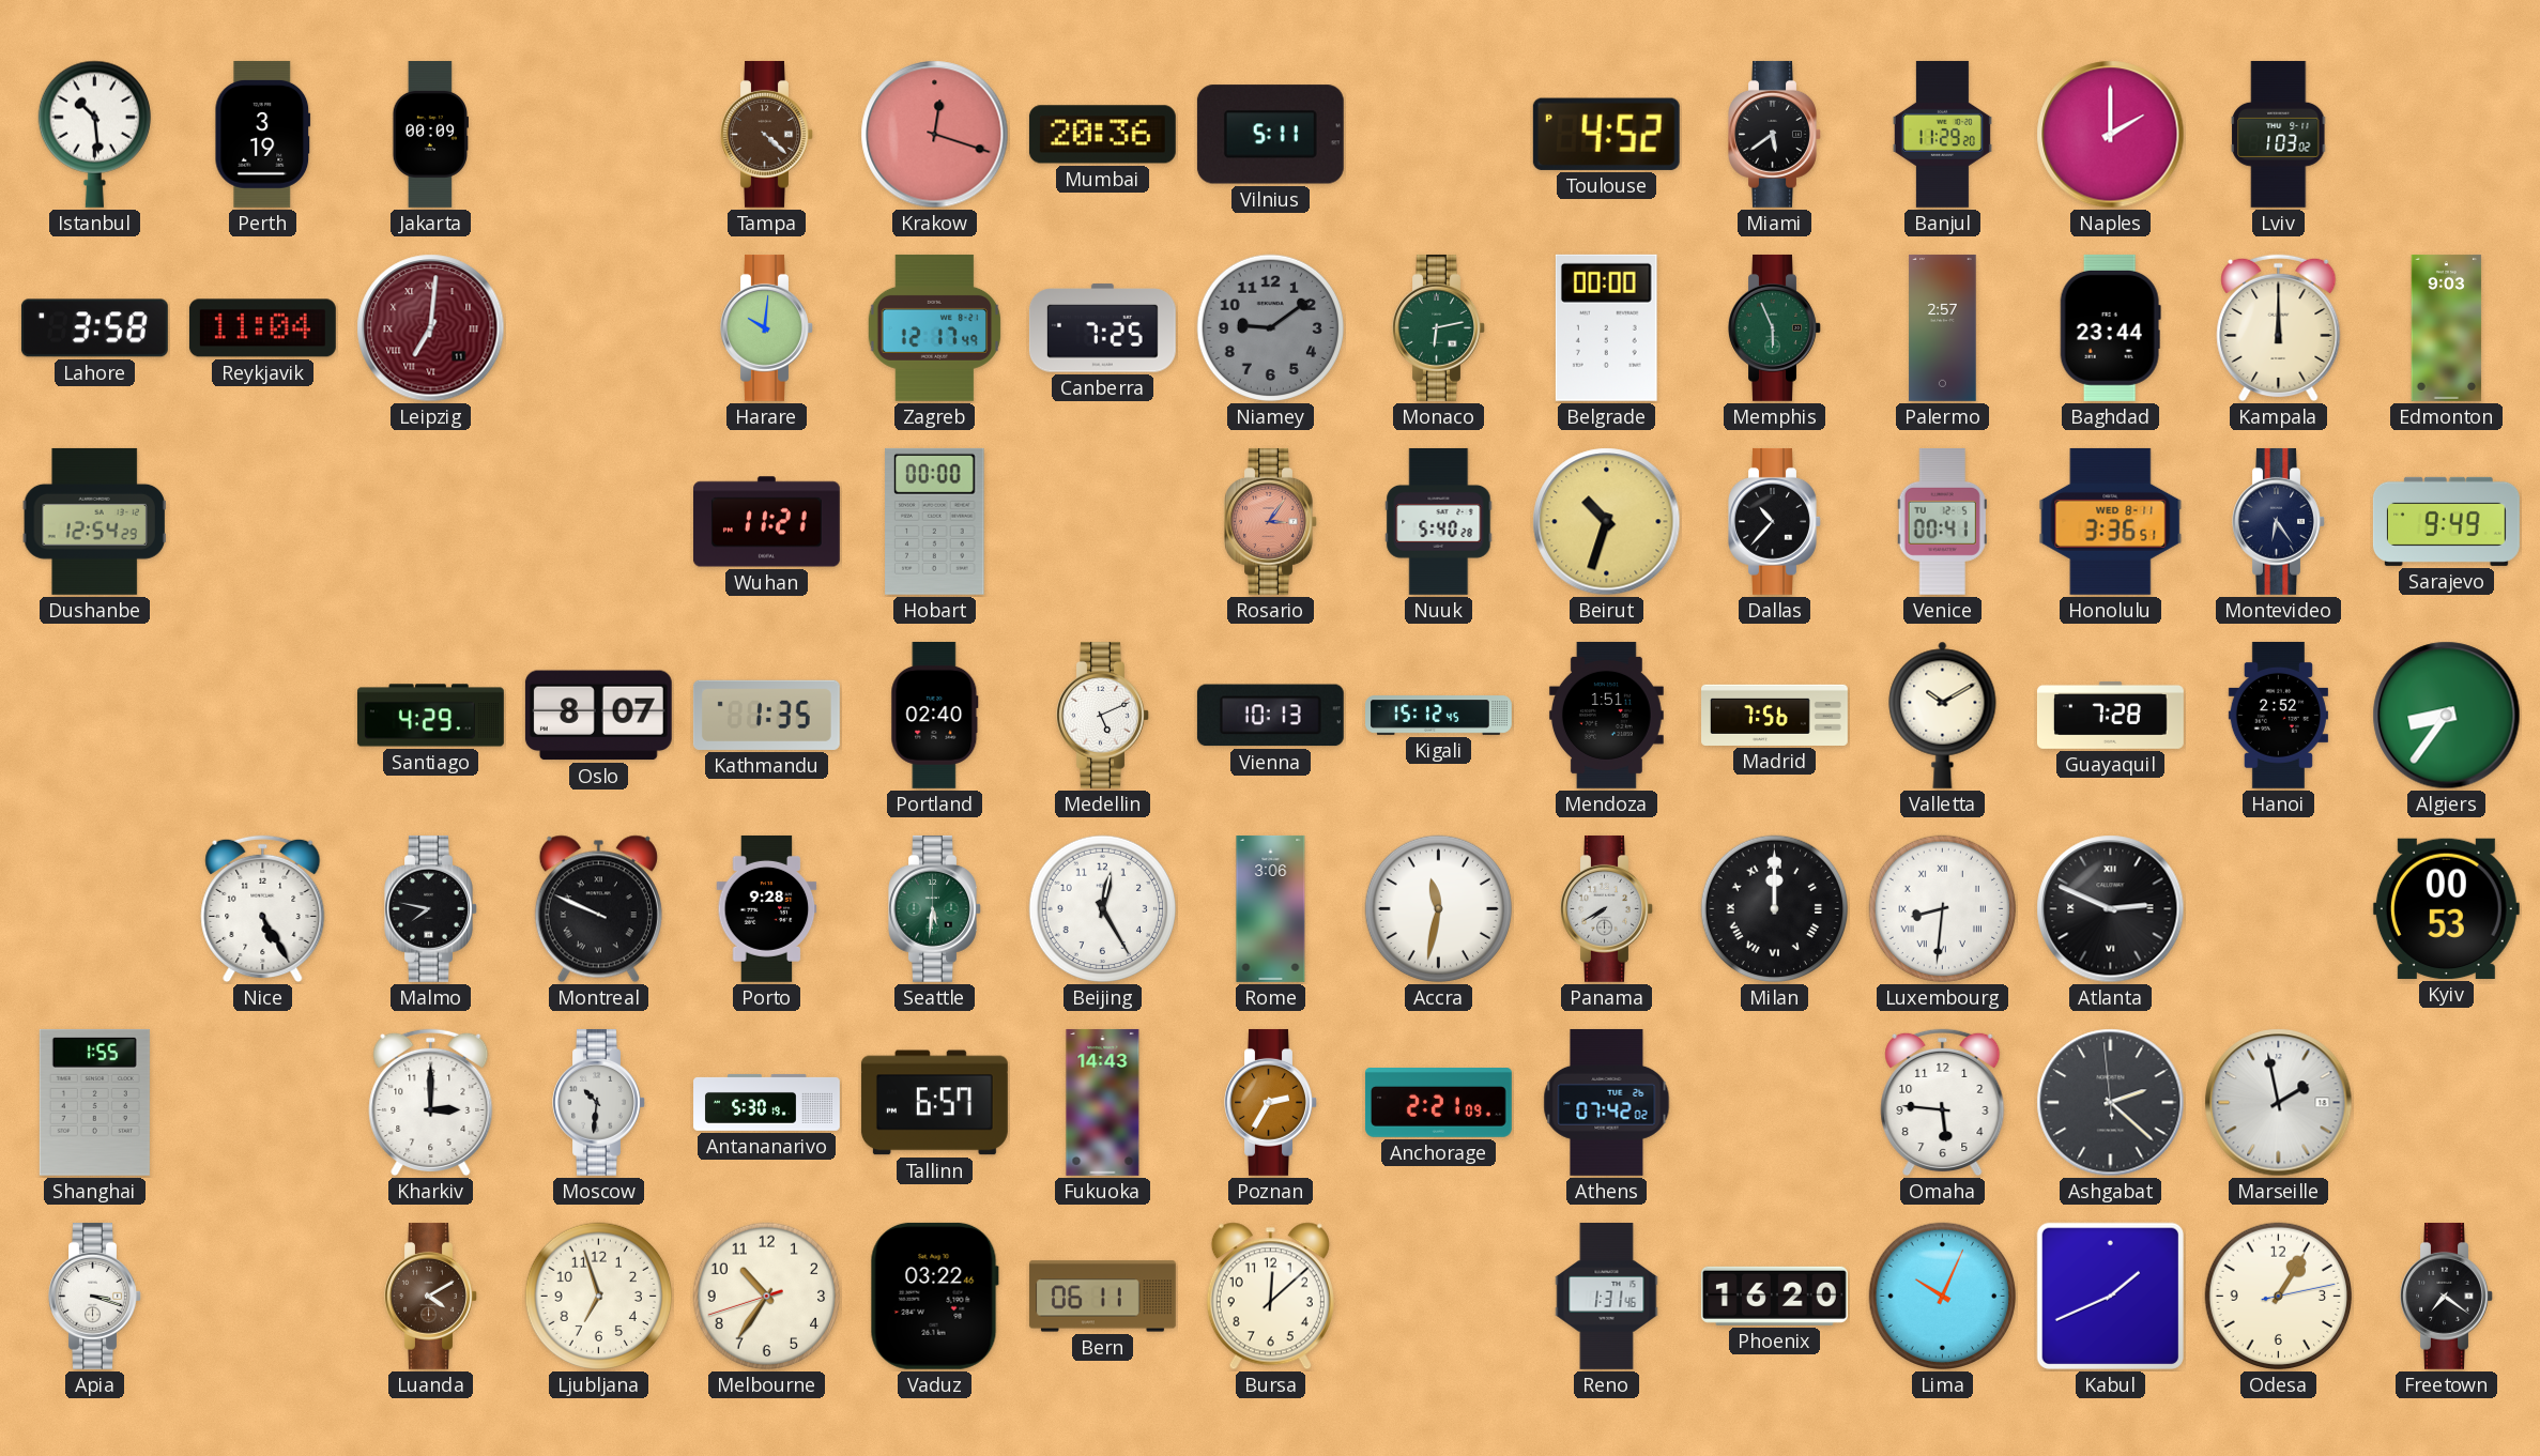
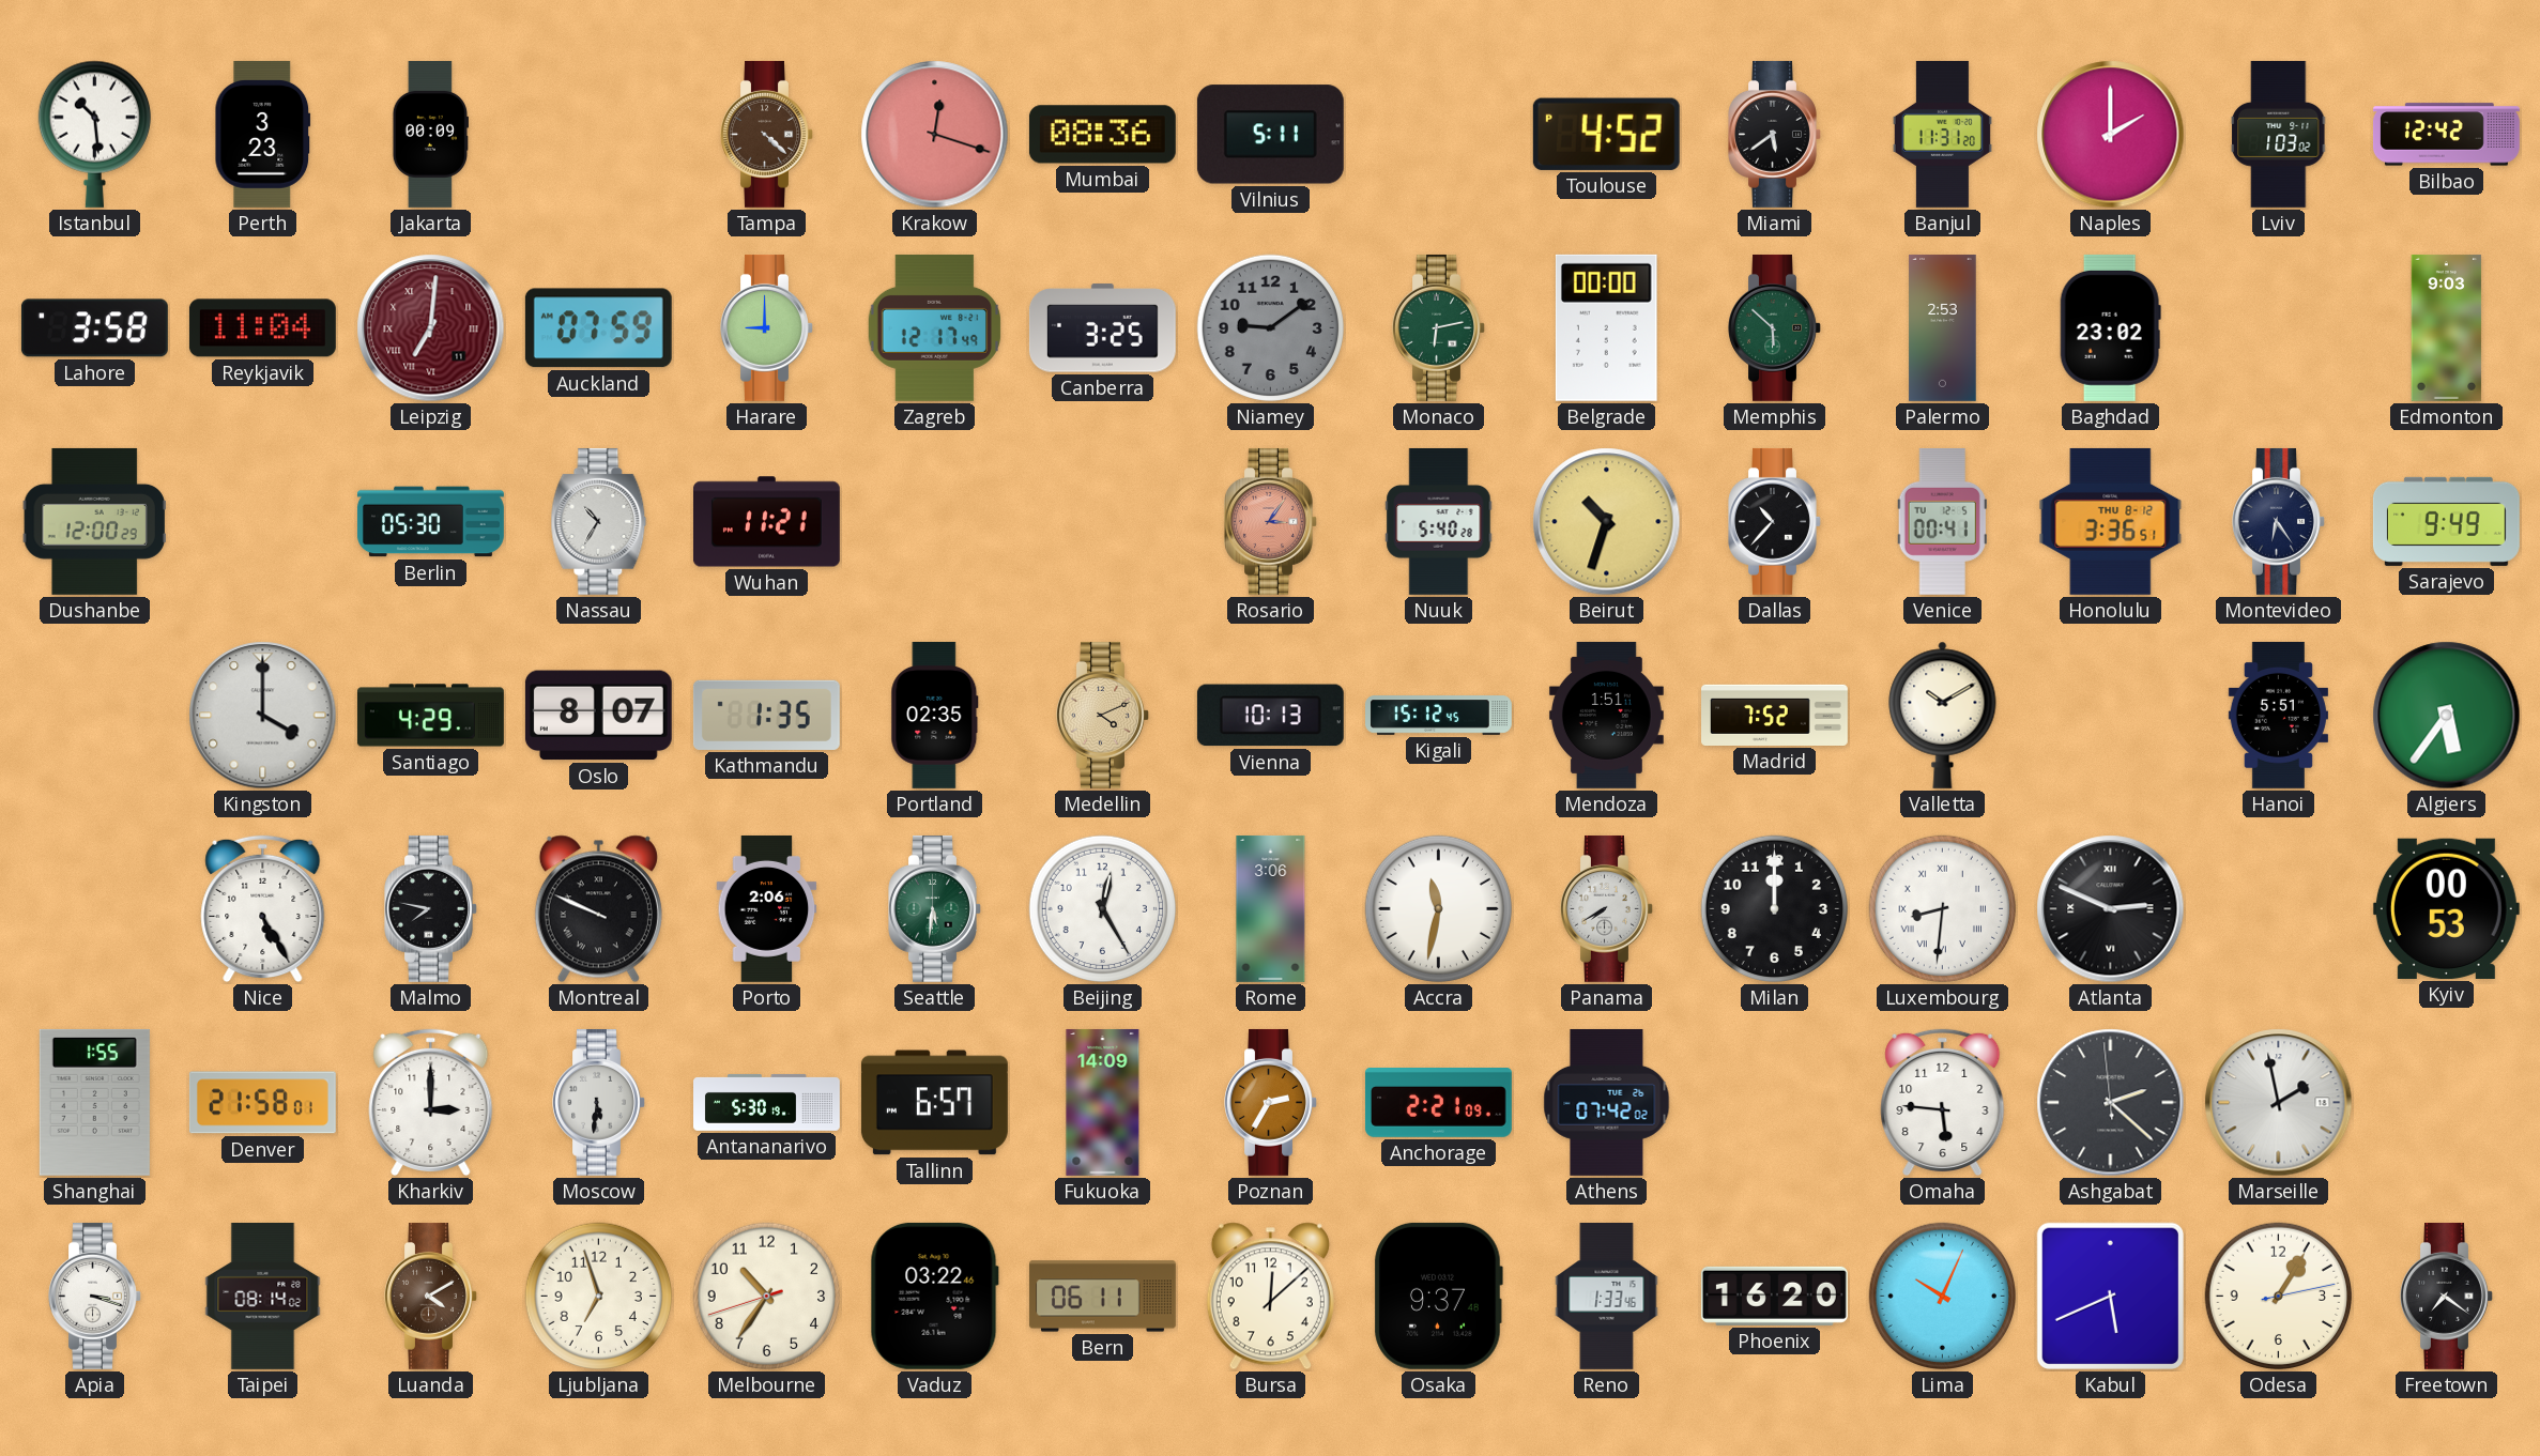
Perth: 3:19 -> 3:23
Mumbai: 20:36 -> 08:36
Banjul: 11:29 -> 11:31
Bilbao: none -> 12:42
Auckland: none -> 07:59
Harare: 10:01 -> 9:00
Canberra: 7:25 -> 3:25
Memphis: 5:56 -> 5:52
Palermo: 2:57 -> 2:53
Baghdad: 23:44 -> 23:02
Kampala: 12:00 -> none
Dushanbe: 12:54 -> 12:00
Berlin: none -> 05:30
Nassau: none -> 10:35
Hobart: 00:00 -> none
Honolulu date: WED 8-11 -> THU 8-12
Kingston: none -> 4:00
Portland: 02:40 -> 02:35
Medellin: 5:11 -> 4:11
Medellin dial: white -> champagne
Madrid: 7:56 -> 7:52
Guayaquil: 7:28 -> none
Hanoi: 2:52 -> 5:51
Algiers: 8:36 -> 5:36
Porto: 9:28 -> 2:06
Milan numerals: Roman -> Arabic
Denver: none -> 21:58
Moscow: 10:31 -> 5:31
Fukuoka: 14:43 -> 14:09
Taipei: none -> 08:14
Osaka: none -> 9:37
Reno: 1:31 -> 1:33
Kabul: 1:41 -> 5:41
